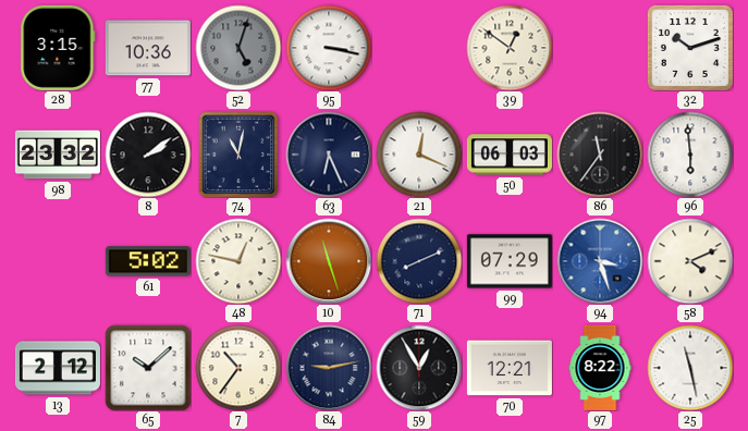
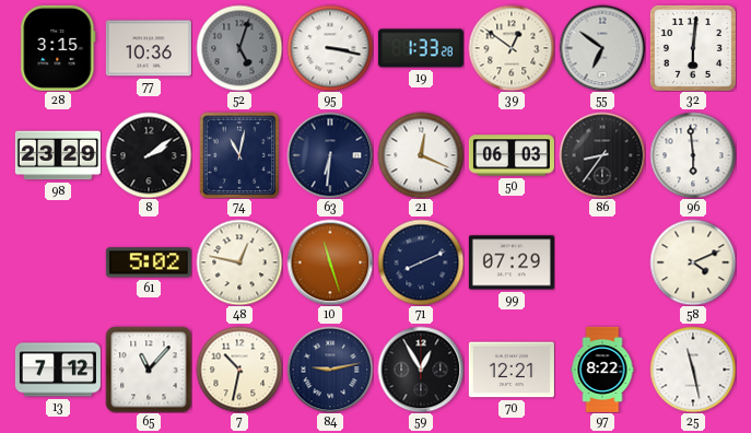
19: none -> 1:33
55: none -> 6:51
32: 10:12 -> 6:01
98: 23:32 -> 23:29
63: 6:26 -> 6:31
86: 11:36 -> 8:36
94: 3:27 -> none
13: 2:12 -> 7:12
65: 10:08 -> 11:07
7: 10:36 -> 10:32
